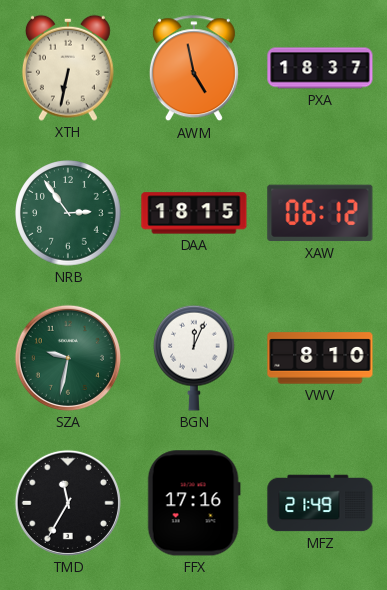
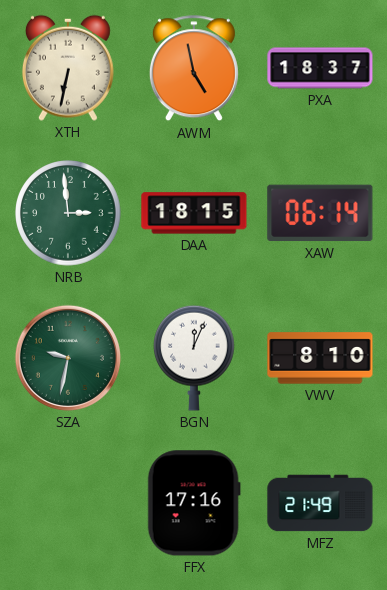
NRB: 2:54 -> 2:59
XAW: 06:12 -> 06:14
TMD: 11:35 -> none
